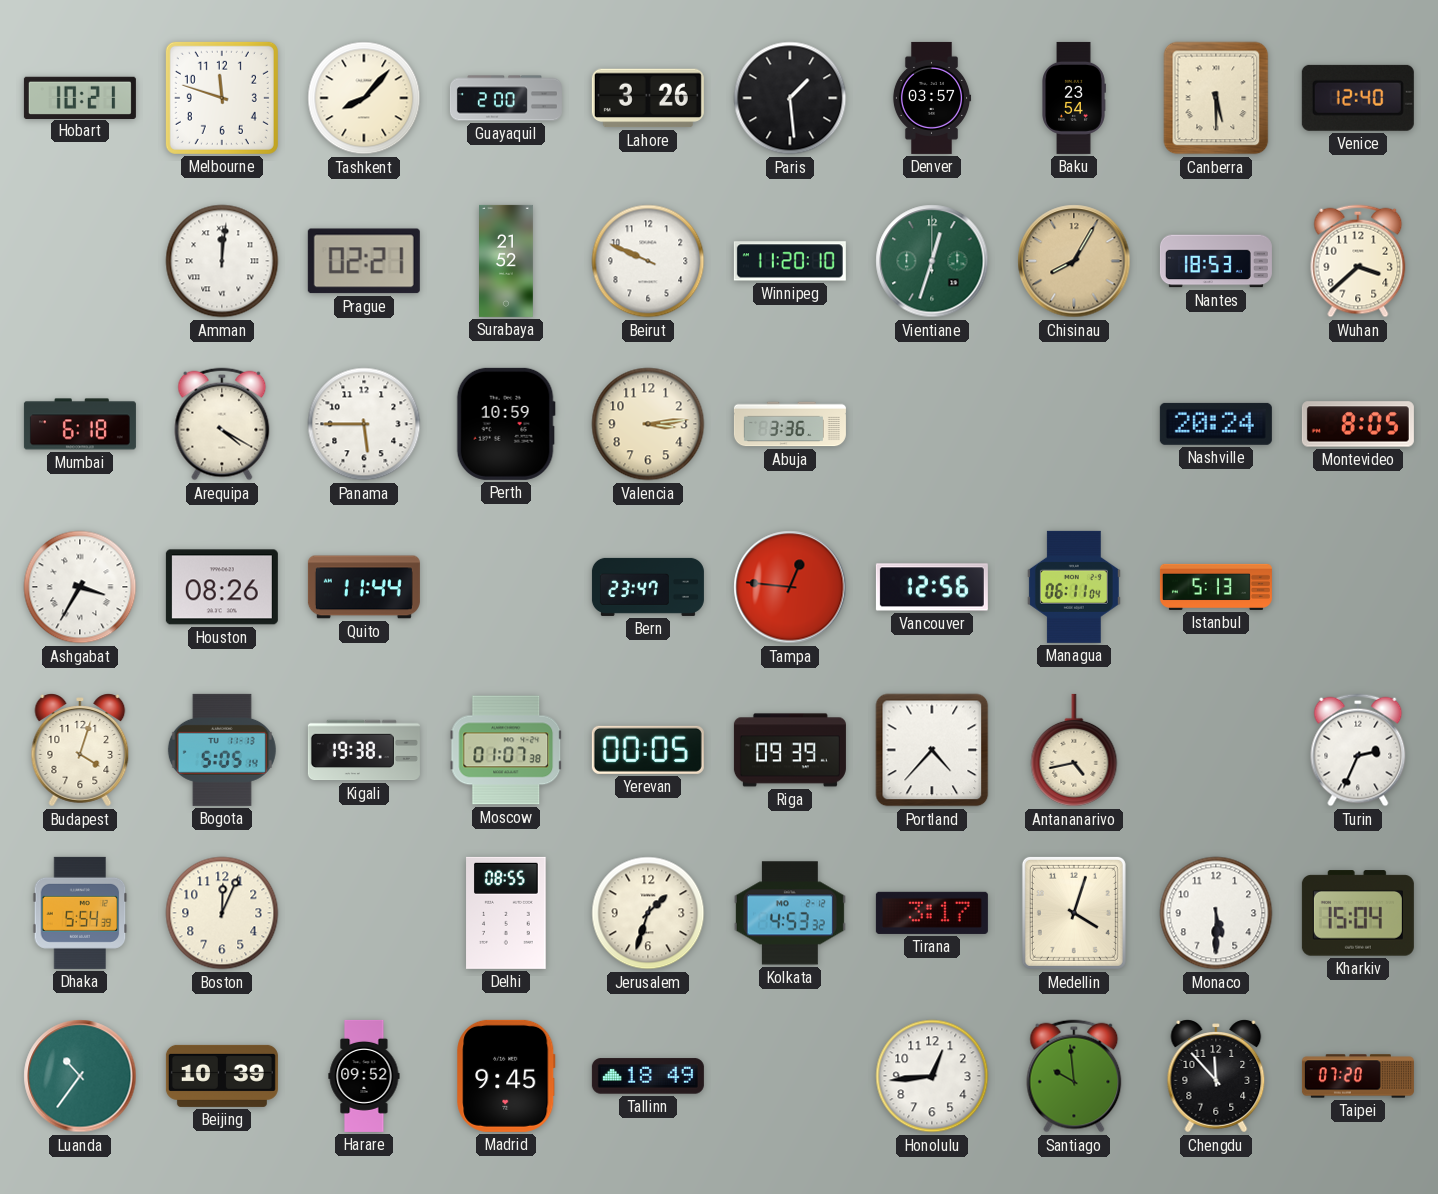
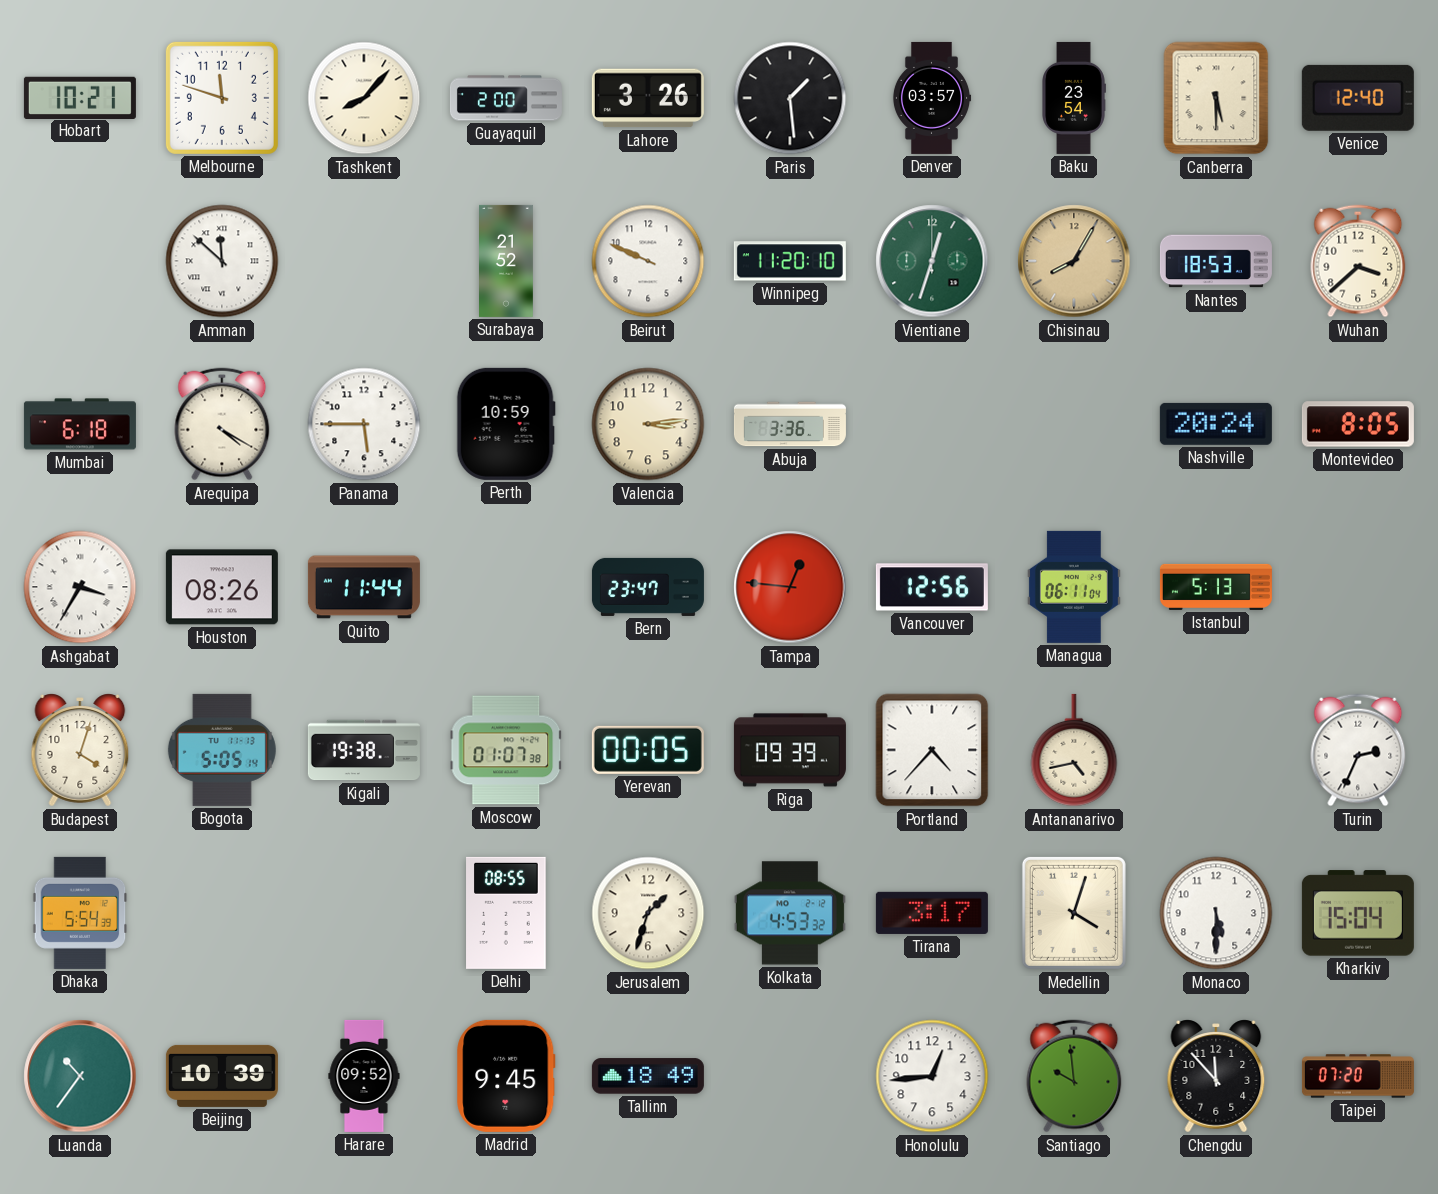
Amman: 12:01 -> 11:52
Prague: 02:21 -> none
Boston: 12:04 -> none
